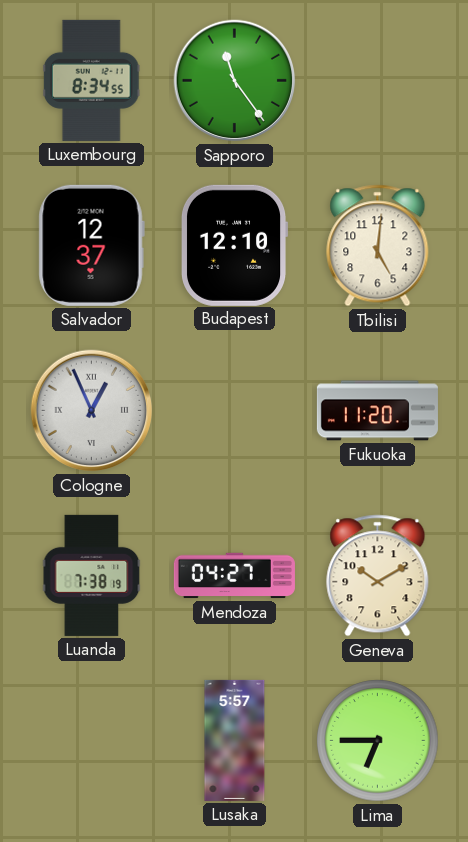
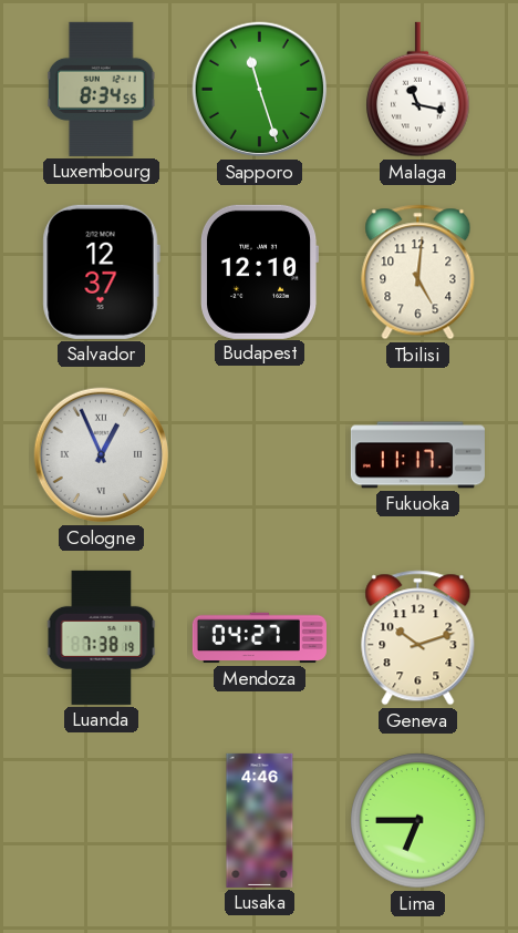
Sapporo: 11:24 -> 11:27
Malaga: none -> 11:17
Fukuoka: 11:20 -> 11:17
Geneva: 10:10 -> 10:12
Lusaka: 5:57 -> 4:46
